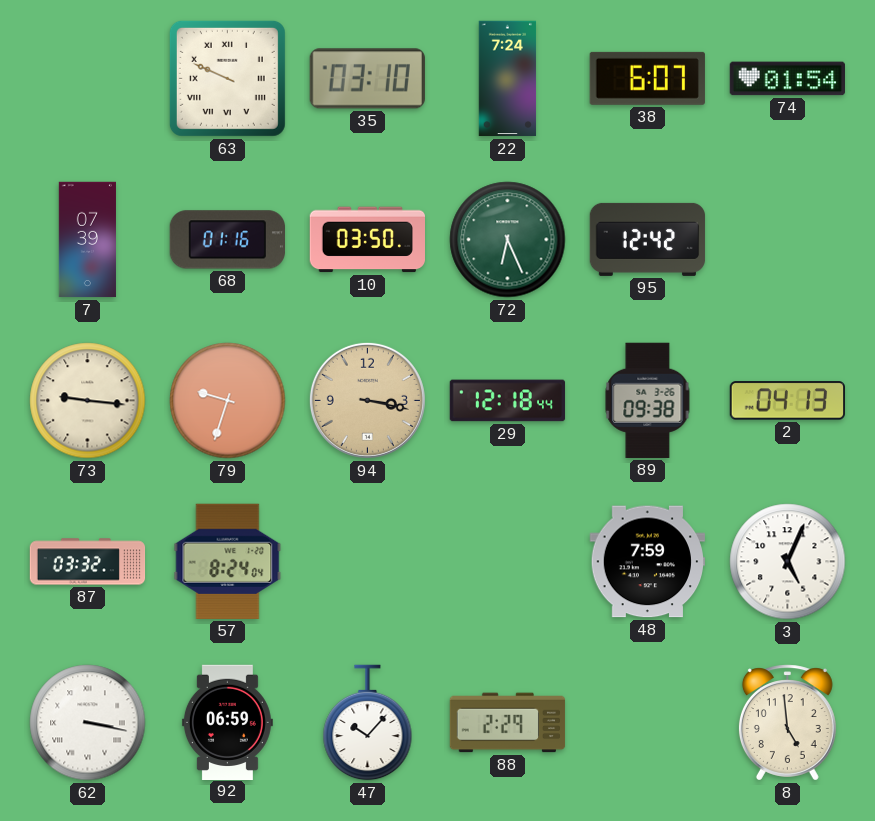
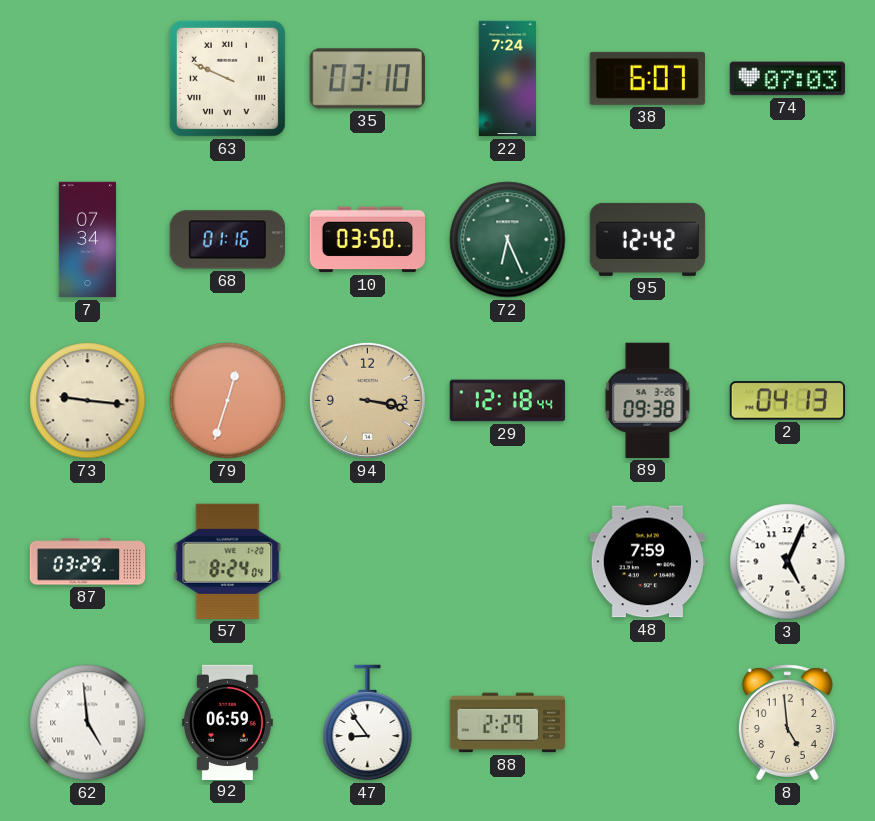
74: 01:54 -> 07:03
7: 07:39 -> 07:34
79: 9:33 -> 12:33
87: 03:32 -> 03:29
62: 3:17 -> 4:59
47: 10:07 -> 8:54
